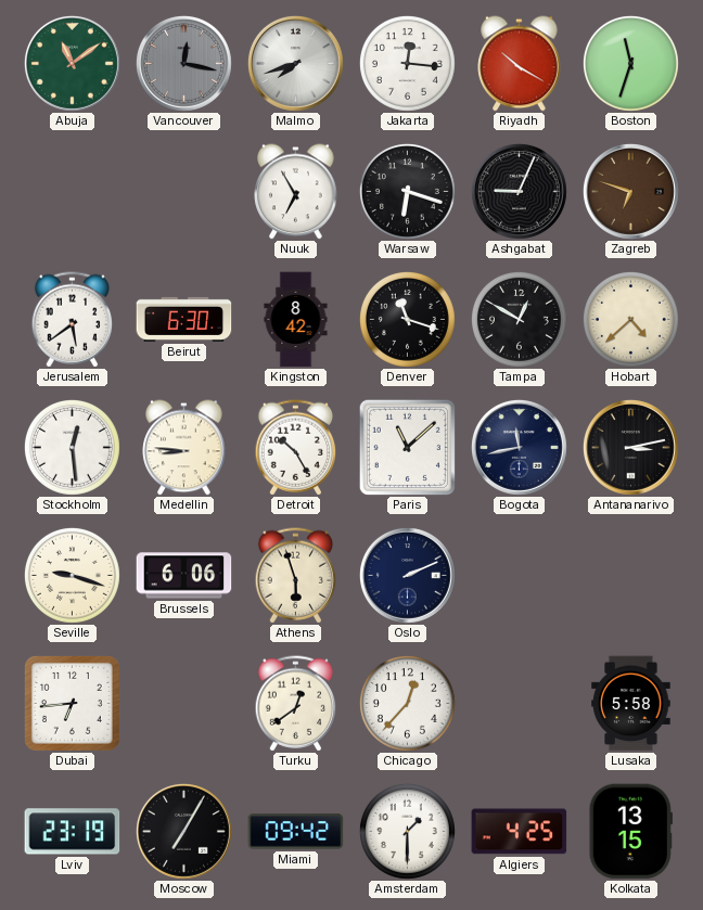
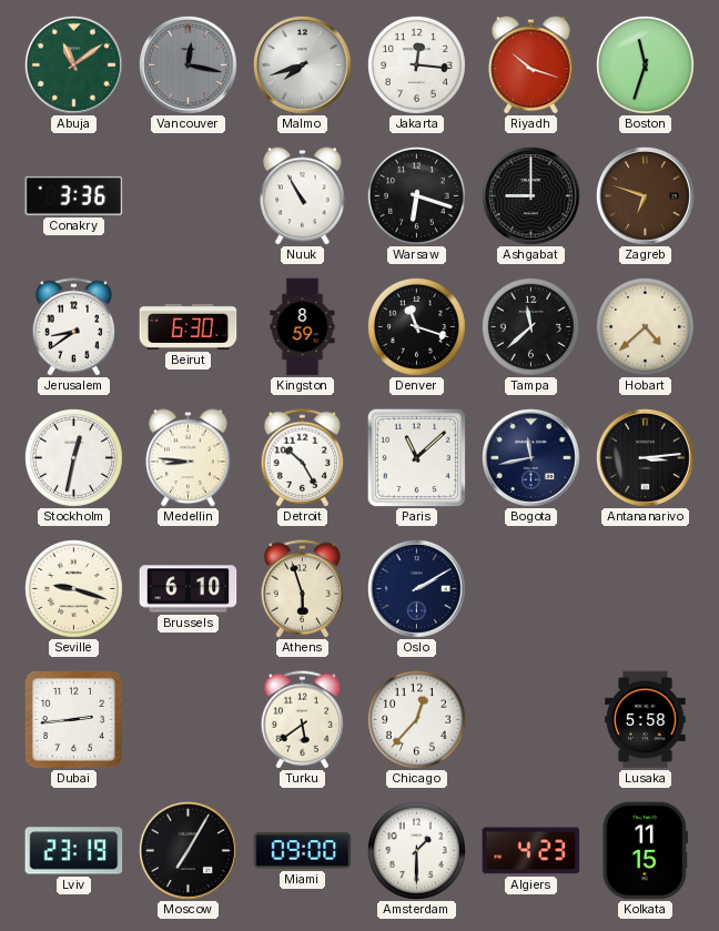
Riyadh: 10:20 -> 10:18
Conakry: none -> 3:36
Nuuk: 6:55 -> 10:55
Ashgabat: 9:04 -> 9:00
Jerusalem: 5:39 -> 8:39
Kingston: 8:42 -> 8:59
Tampa: 12:50 -> 11:38
Stockholm: 12:29 -> 12:32
Antananarivo: 3:13 -> 3:14
Brussels: 6:06 -> 6:10
Oslo: 2:11 -> 2:10
Dubai: 6:44 -> 2:44
Turku: 12:39 -> 5:39
Miami: 09:42 -> 09:00
Algiers: 4:25 -> 4:23
Kolkata: 13:15 -> 11:15
